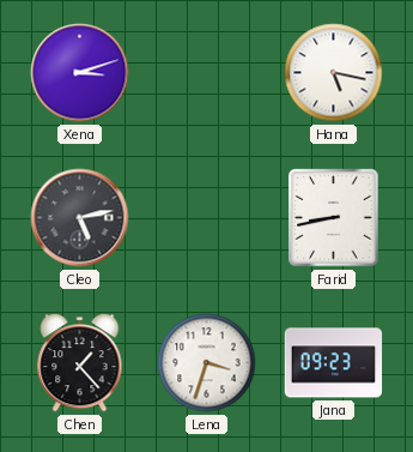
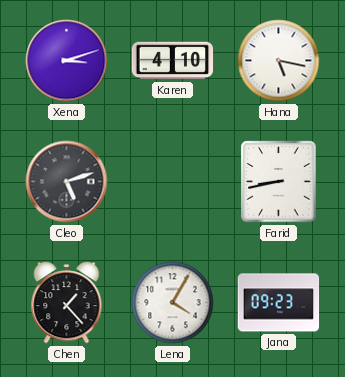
Karen: none -> 4:10
Cleo: 5:13 -> 5:12
Lena: 3:33 -> 4:05
